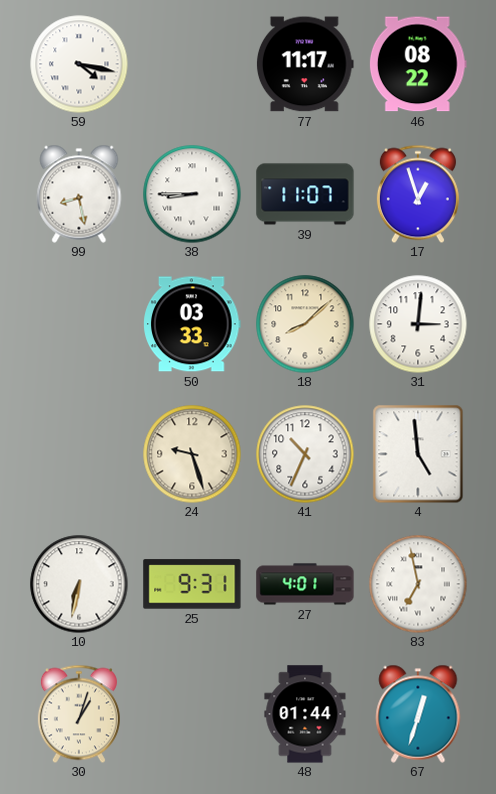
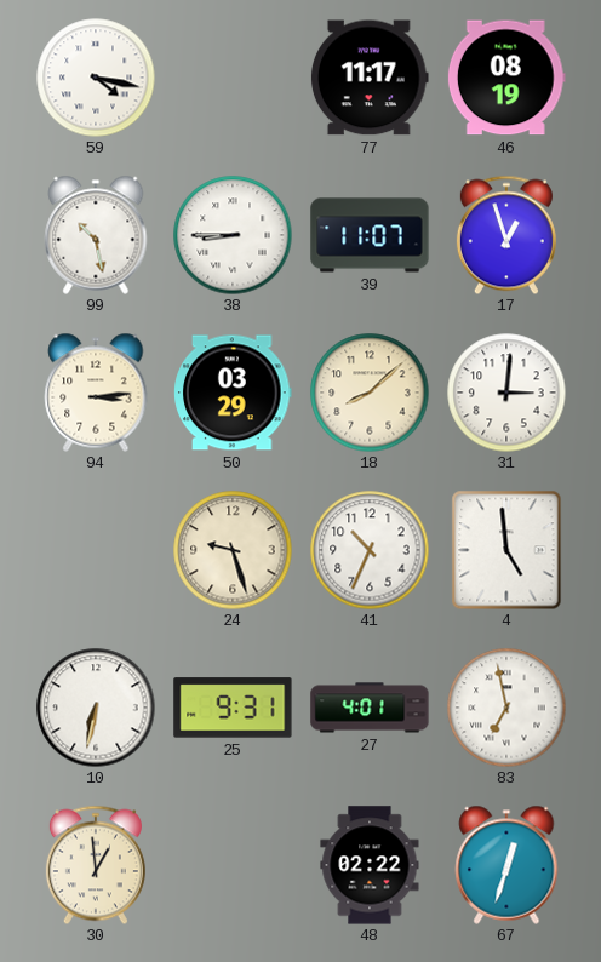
46: 08:22 -> 08:19
99: 8:28 -> 10:28
94: none -> 3:14
50: 03:33 -> 03:29
30: 1:03 -> 12:59
48: 01:44 -> 02:22
